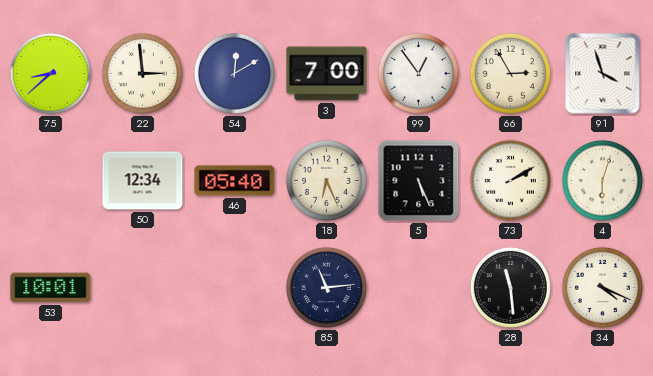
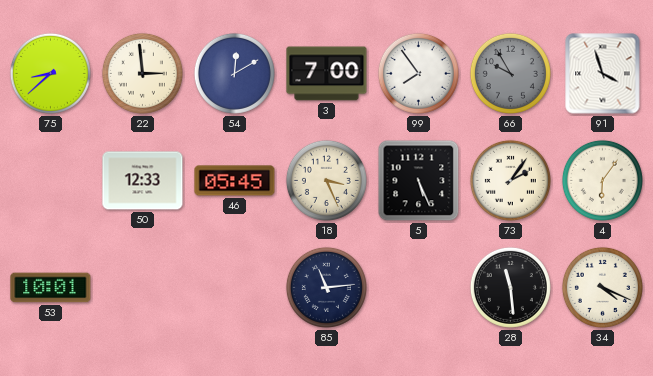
99: 12:54 -> 7:54
66: 2:55 -> 9:55
66 dial: cream -> grey
50: 12:34 -> 12:33
46: 05:40 -> 05:45
18: 6:26 -> 3:26
73: 2:10 -> 2:06
4: 6:03 -> 6:06
